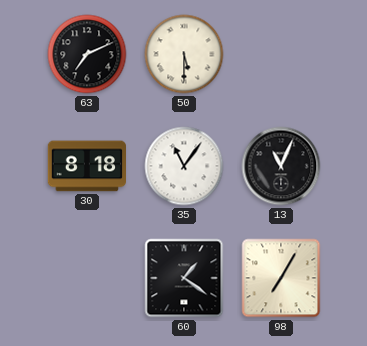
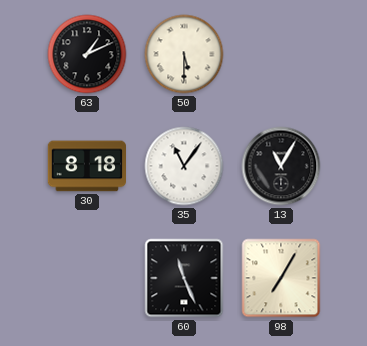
63: 7:11 -> 1:11
13: 11:04 -> 11:05
60: 1:21 -> 11:26
